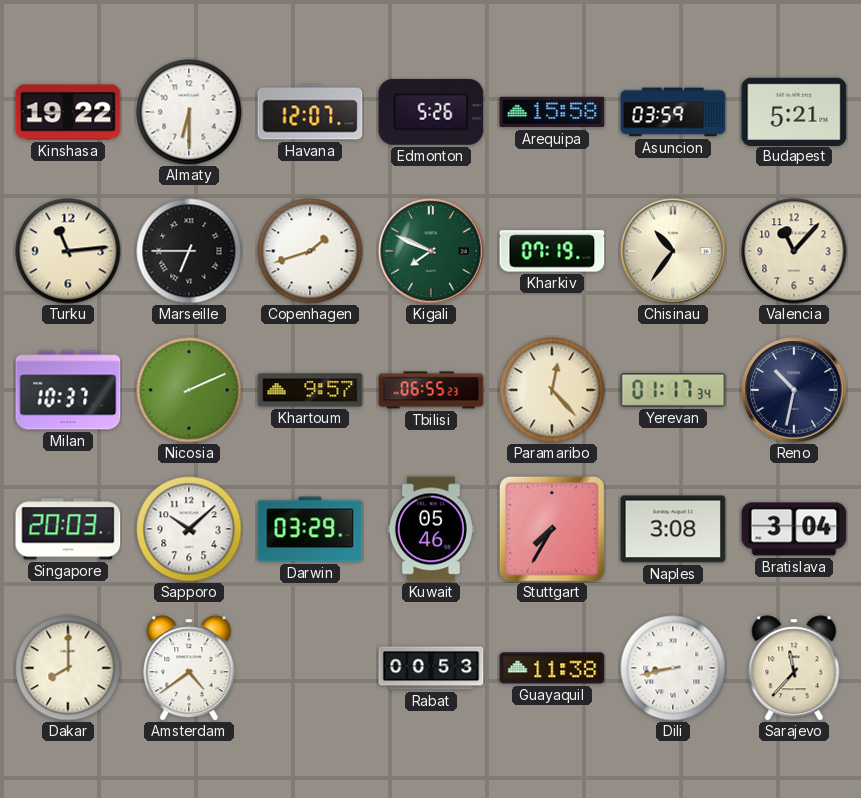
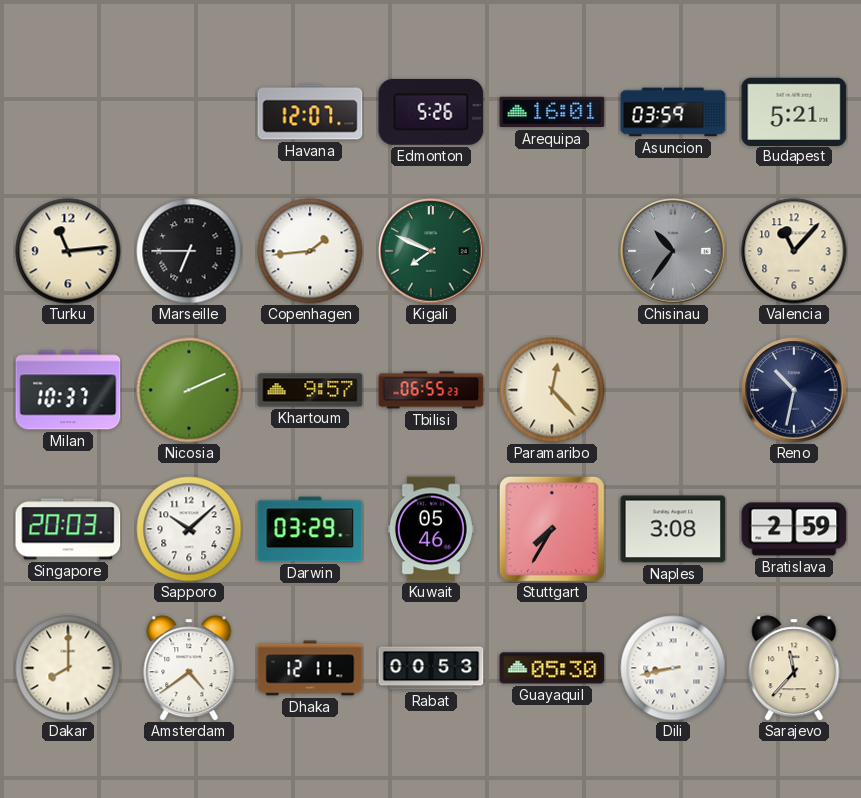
Kinshasa: 19:22 -> none
Almaty: 6:30 -> none
Arequipa: 15:58 -> 16:01
Copenhagen: 1:42 -> 1:44
Kharkiv: 07:19 -> none
Chisinau dial: cream -> grey
Yerevan: 01:17 -> none
Bratislava: 3:04 -> 2:59
Dhaka: none -> 12:11
Guayaquil: 11:38 -> 05:30
